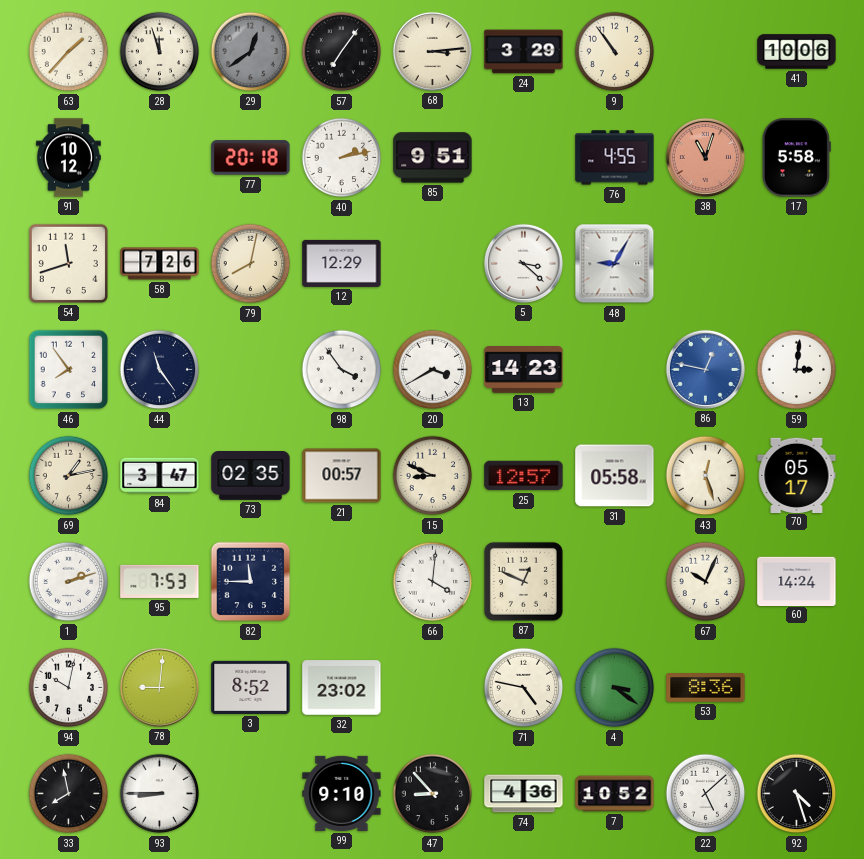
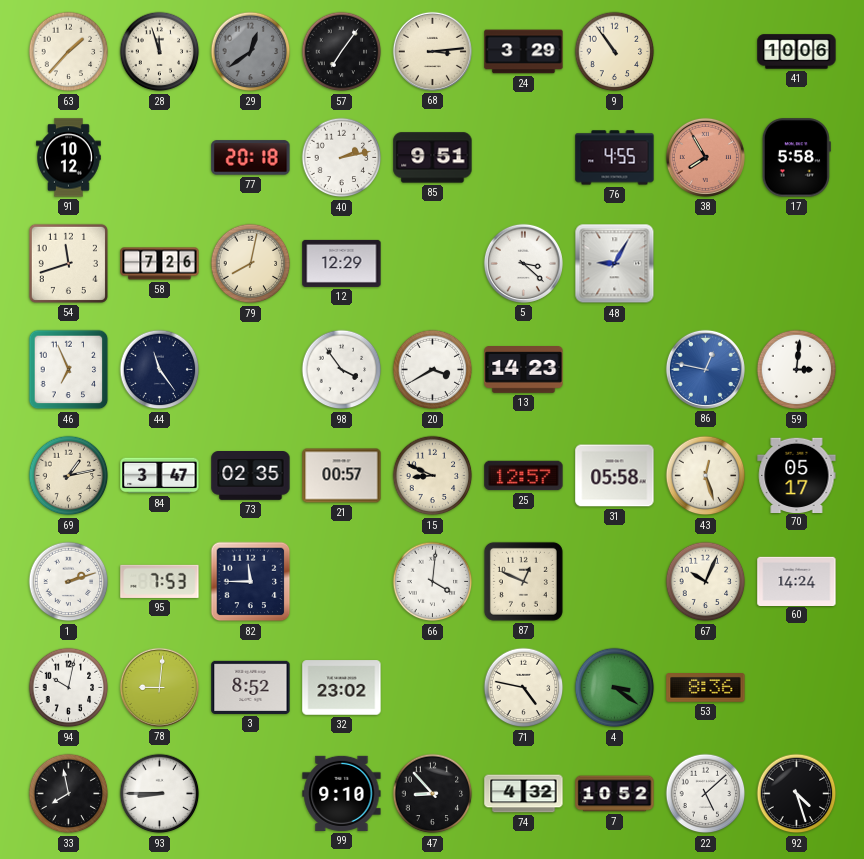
38: 11:03 -> 7:55
46: 7:54 -> 6:56
74: 4:36 -> 4:32
